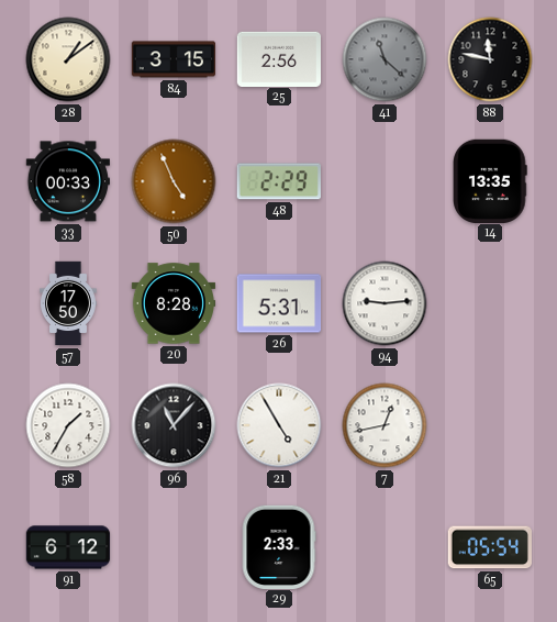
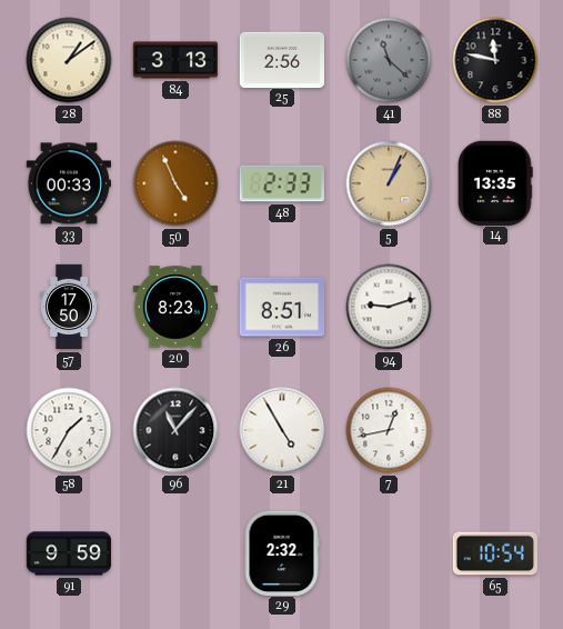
84: 3:15 -> 3:13
48: 2:29 -> 2:33
5: none -> 1:04
20: 8:28 -> 8:23
26: 5:31 -> 8:51
94: 9:14 -> 9:12
91: 6:12 -> 9:59
29: 2:33 -> 2:32
65: 05:54 -> 10:54
